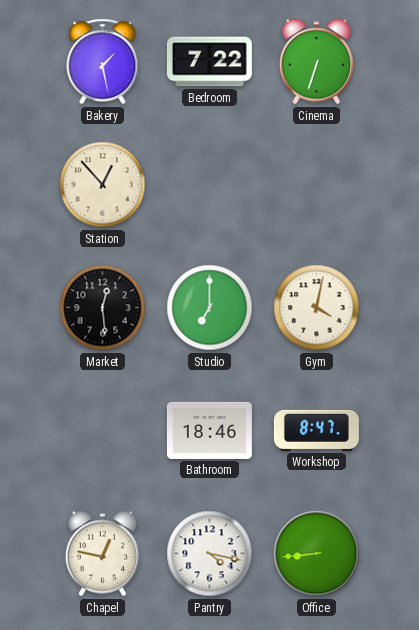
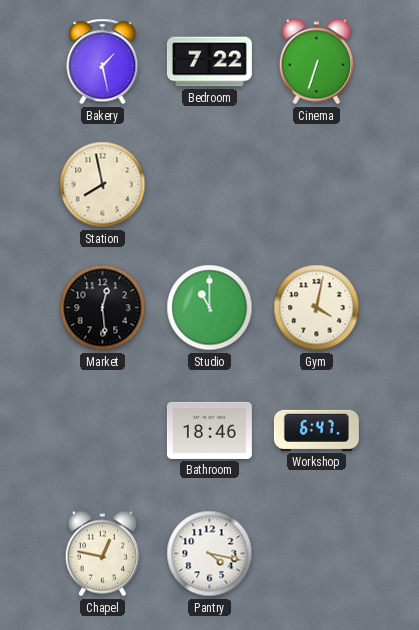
Station: 12:53 -> 7:58
Studio: 7:00 -> 11:00
Workshop: 8:47 -> 6:47
Office: 8:44 -> none
